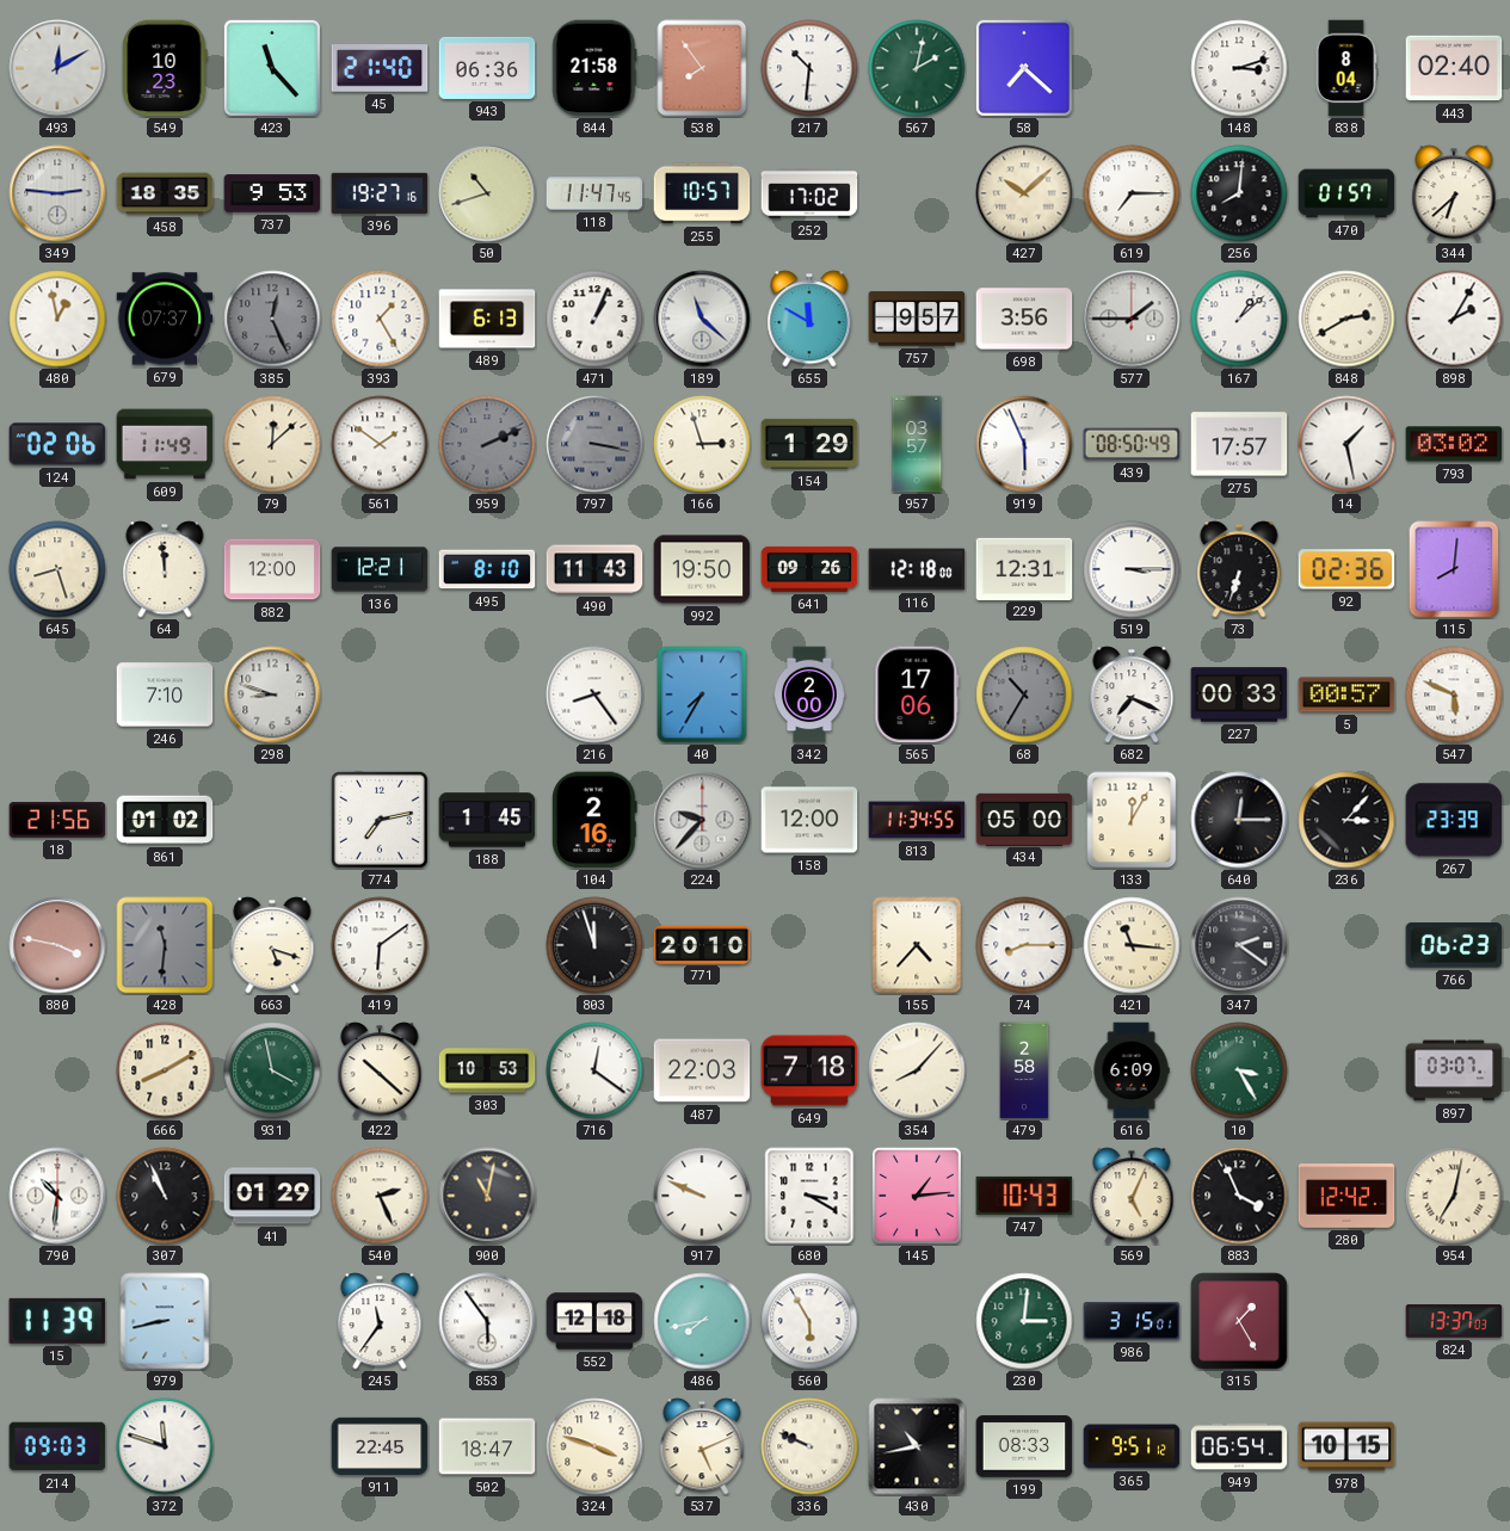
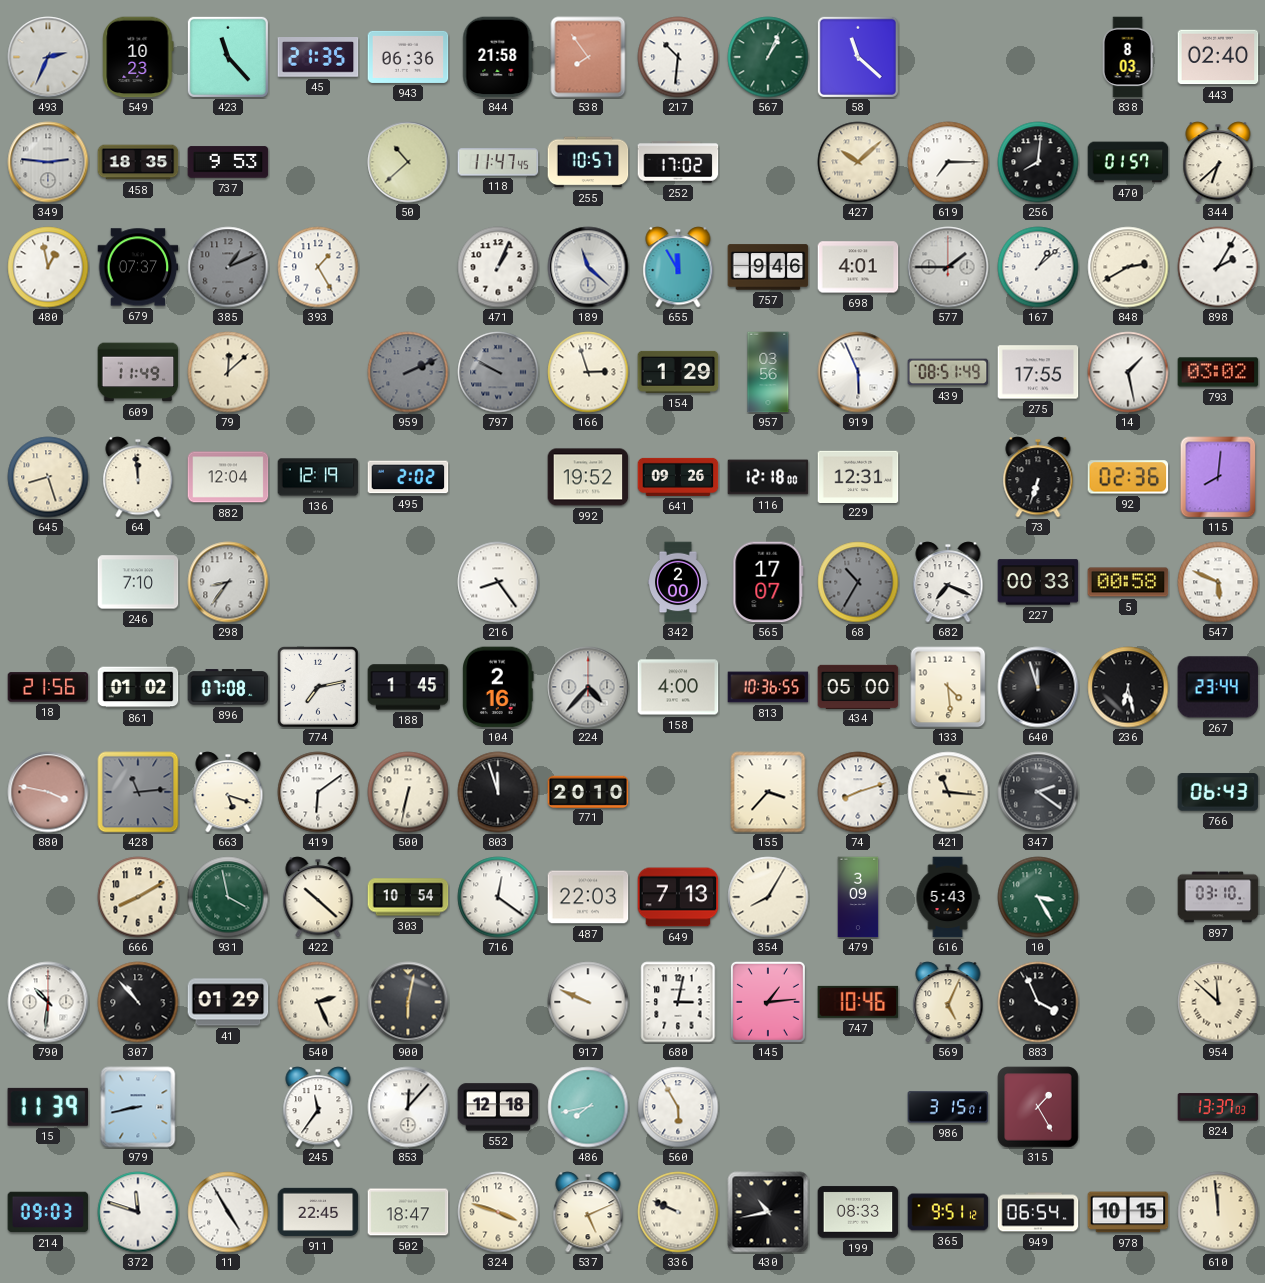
493: 12:10 -> 2:34
45: 21:40 -> 21:35
567: 2:02 -> 1:04
58: 7:22 -> 11:22
148: 3:12 -> none
838: 8:04 -> 8:03
396: 19:27 -> none
50: 10:42 -> 10:38
385: 12:26 -> 1:11
489: 6:13 -> none
655: 11:50 -> 11:55
757: 9:57 -> 9:46
698: 3:56 -> 4:01
124: 02:06 -> none
561: 1:51 -> none
797: 3:17 -> 9:50
957: 03:57 -> 03:56
439: 08:50 -> 08:51
275: 17:57 -> 17:55
882: 12:00 -> 12:04
136: 12:21 -> 12:19
495: 8:10 -> 2:02
490: 11:43 -> none
992: 19:50 -> 19:52
519: 3:15 -> none
298: 8:48 -> 8:36
40: 7:35 -> none
565: 17:06 -> 17:07
5: 00:57 -> 00:58
896: none -> 07:08
224: 9:37 -> 4:37
158: 12:00 -> 4:00
813: 11:34 -> 10:36
133: 12:05 -> 4:29
640: 12:15 -> 11:57
236: 3:07 -> 6:28
267: 23:39 -> 23:44
428: 11:31 -> 11:14
500: none -> 6:32
155: 4:37 -> 3:37
74: 8:15 -> 8:12
766: 06:23 -> 06:43
303: 10:53 -> 10:54
649: 7:18 -> 7:13
354: 8:07 -> 8:05
479: 2:58 -> 3:09
616: 6:09 -> 5:43
897: 03:07 -> 03:10
307: 10:56 -> 10:53
900: 11:02 -> 6:02
680: 3:20 -> 3:02
747: 10:43 -> 10:46
280: 12:42 -> none
954: 7:02 -> 11:52
853: 5:54 -> 12:07
230: 3:01 -> none
11: none -> 4:55
610: none -> 11:59
